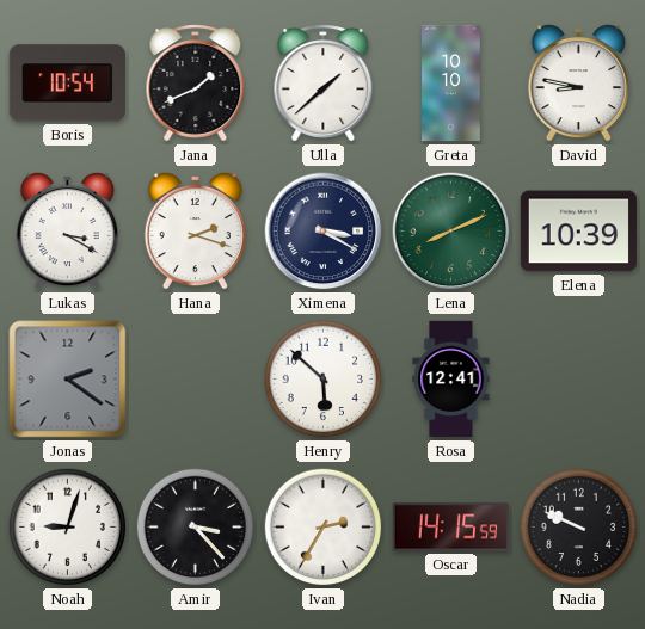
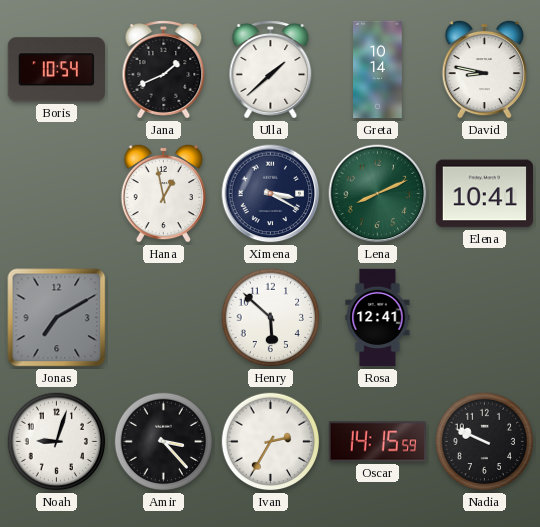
Greta: 10:10 -> 10:14
Lukas: 3:20 -> none
Hana: 2:18 -> 12:58
Elena: 10:39 -> 10:41
Jonas: 2:21 -> 7:10
